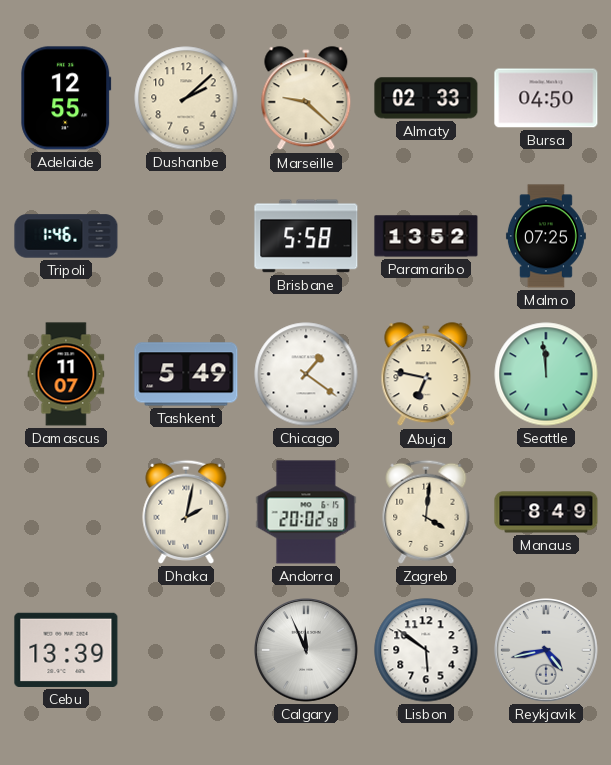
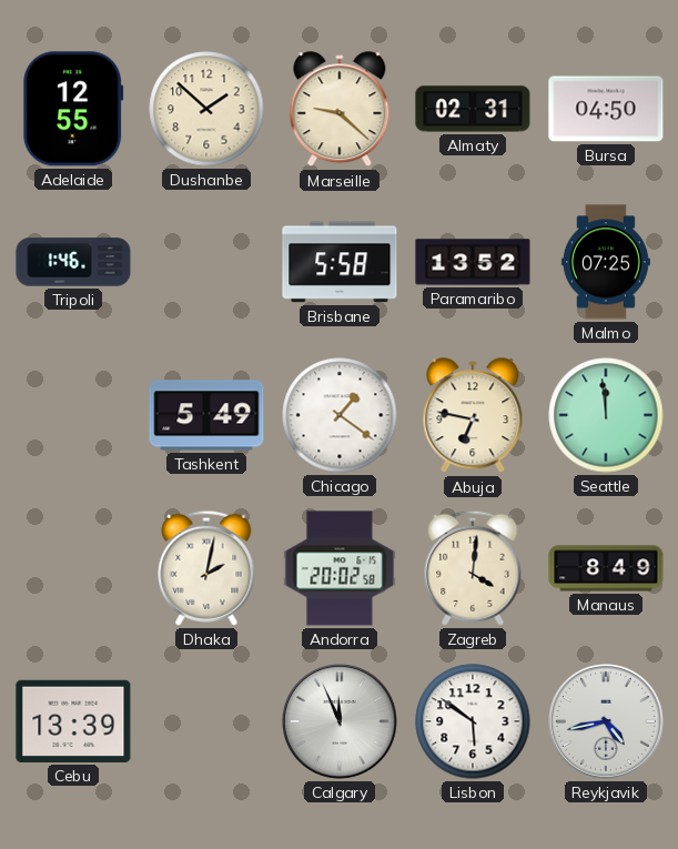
Dushanbe: 2:08 -> 1:52
Almaty: 02:33 -> 02:31
Damascus: 11:07 -> none
